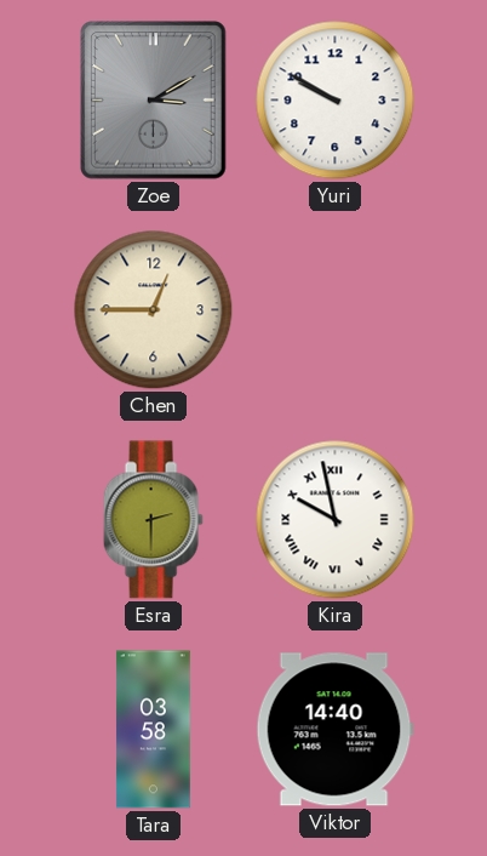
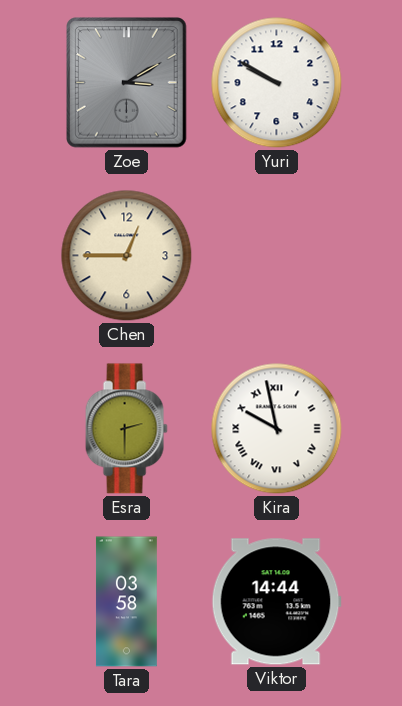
Viktor: 14:40 -> 14:44
